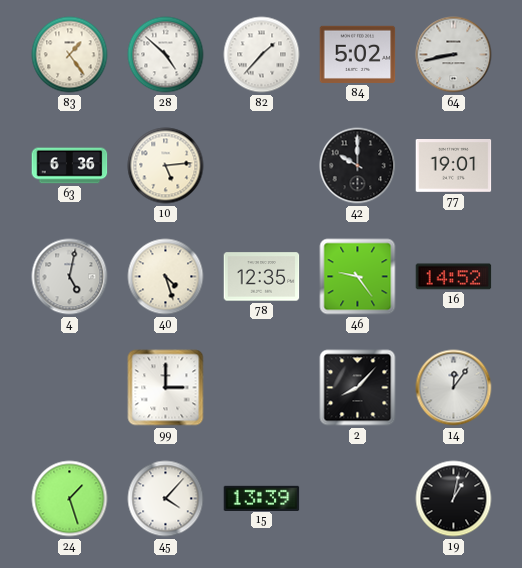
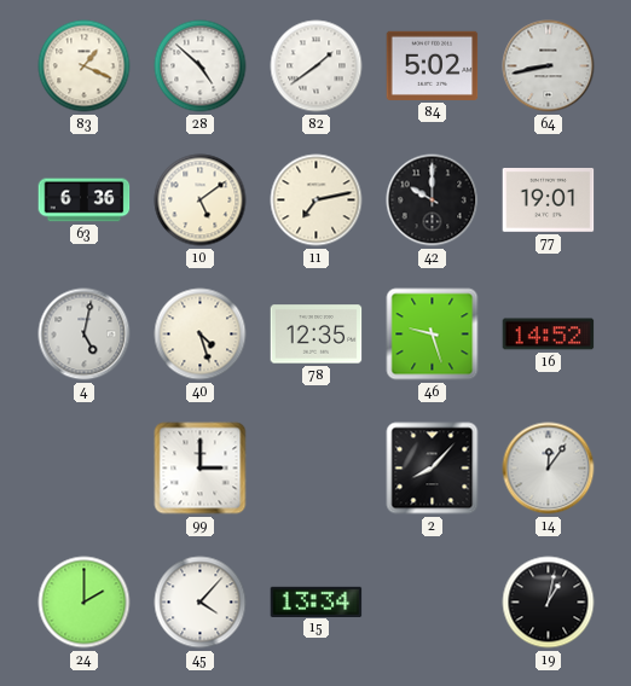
83: 1:24 -> 1:19
82: 1:37 -> 1:39
10: 5:14 -> 5:09
11: none -> 7:13
46: 9:24 -> 9:27
24: 1:27 -> 2:00
15: 13:39 -> 13:34
